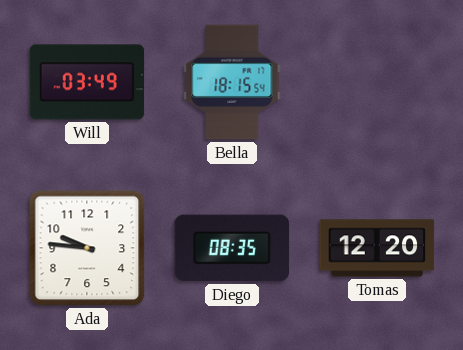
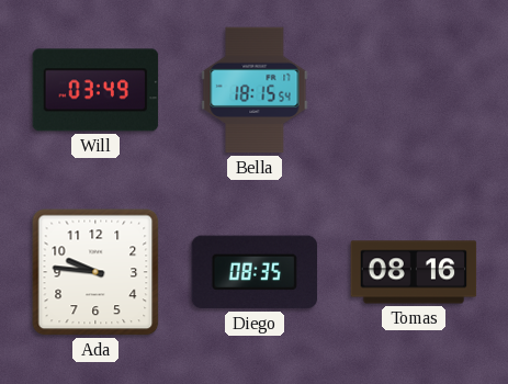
Tomas: 12:20 -> 08:16
